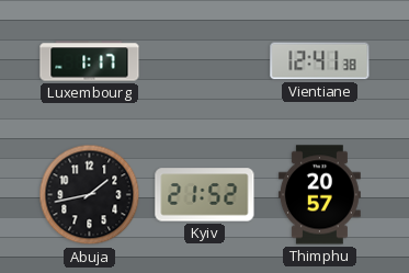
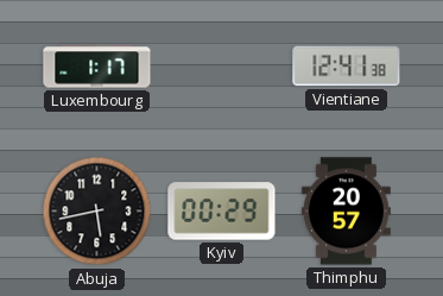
Abuja: 1:43 -> 5:43
Kyiv: 21:52 -> 00:29
